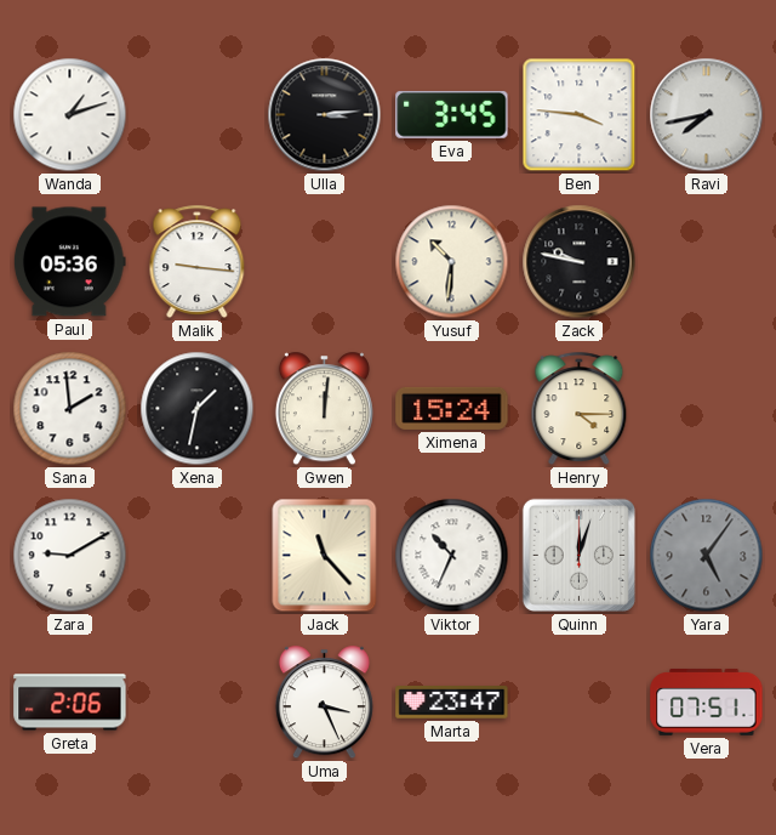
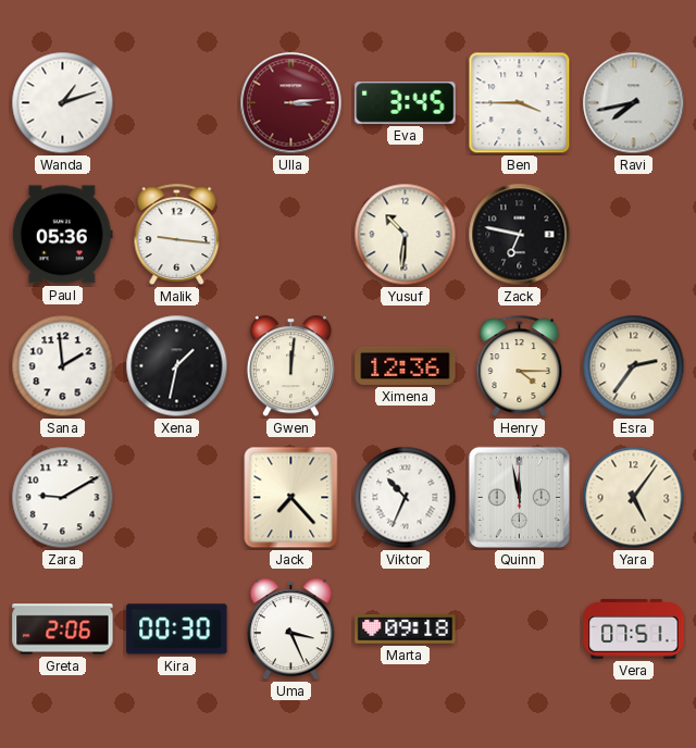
Ulla dial: black -> burgundy
Ben: 3:46 -> 3:45
Zack: 9:47 -> 6:47
Ximena: 15:24 -> 12:36
Esra: none -> 2:36
Jack: 11:23 -> 7:23
Quinn: 12:03 -> 11:58
Yara dial: grey -> cream
Kira: none -> 00:30
Marta: 23:47 -> 09:18
